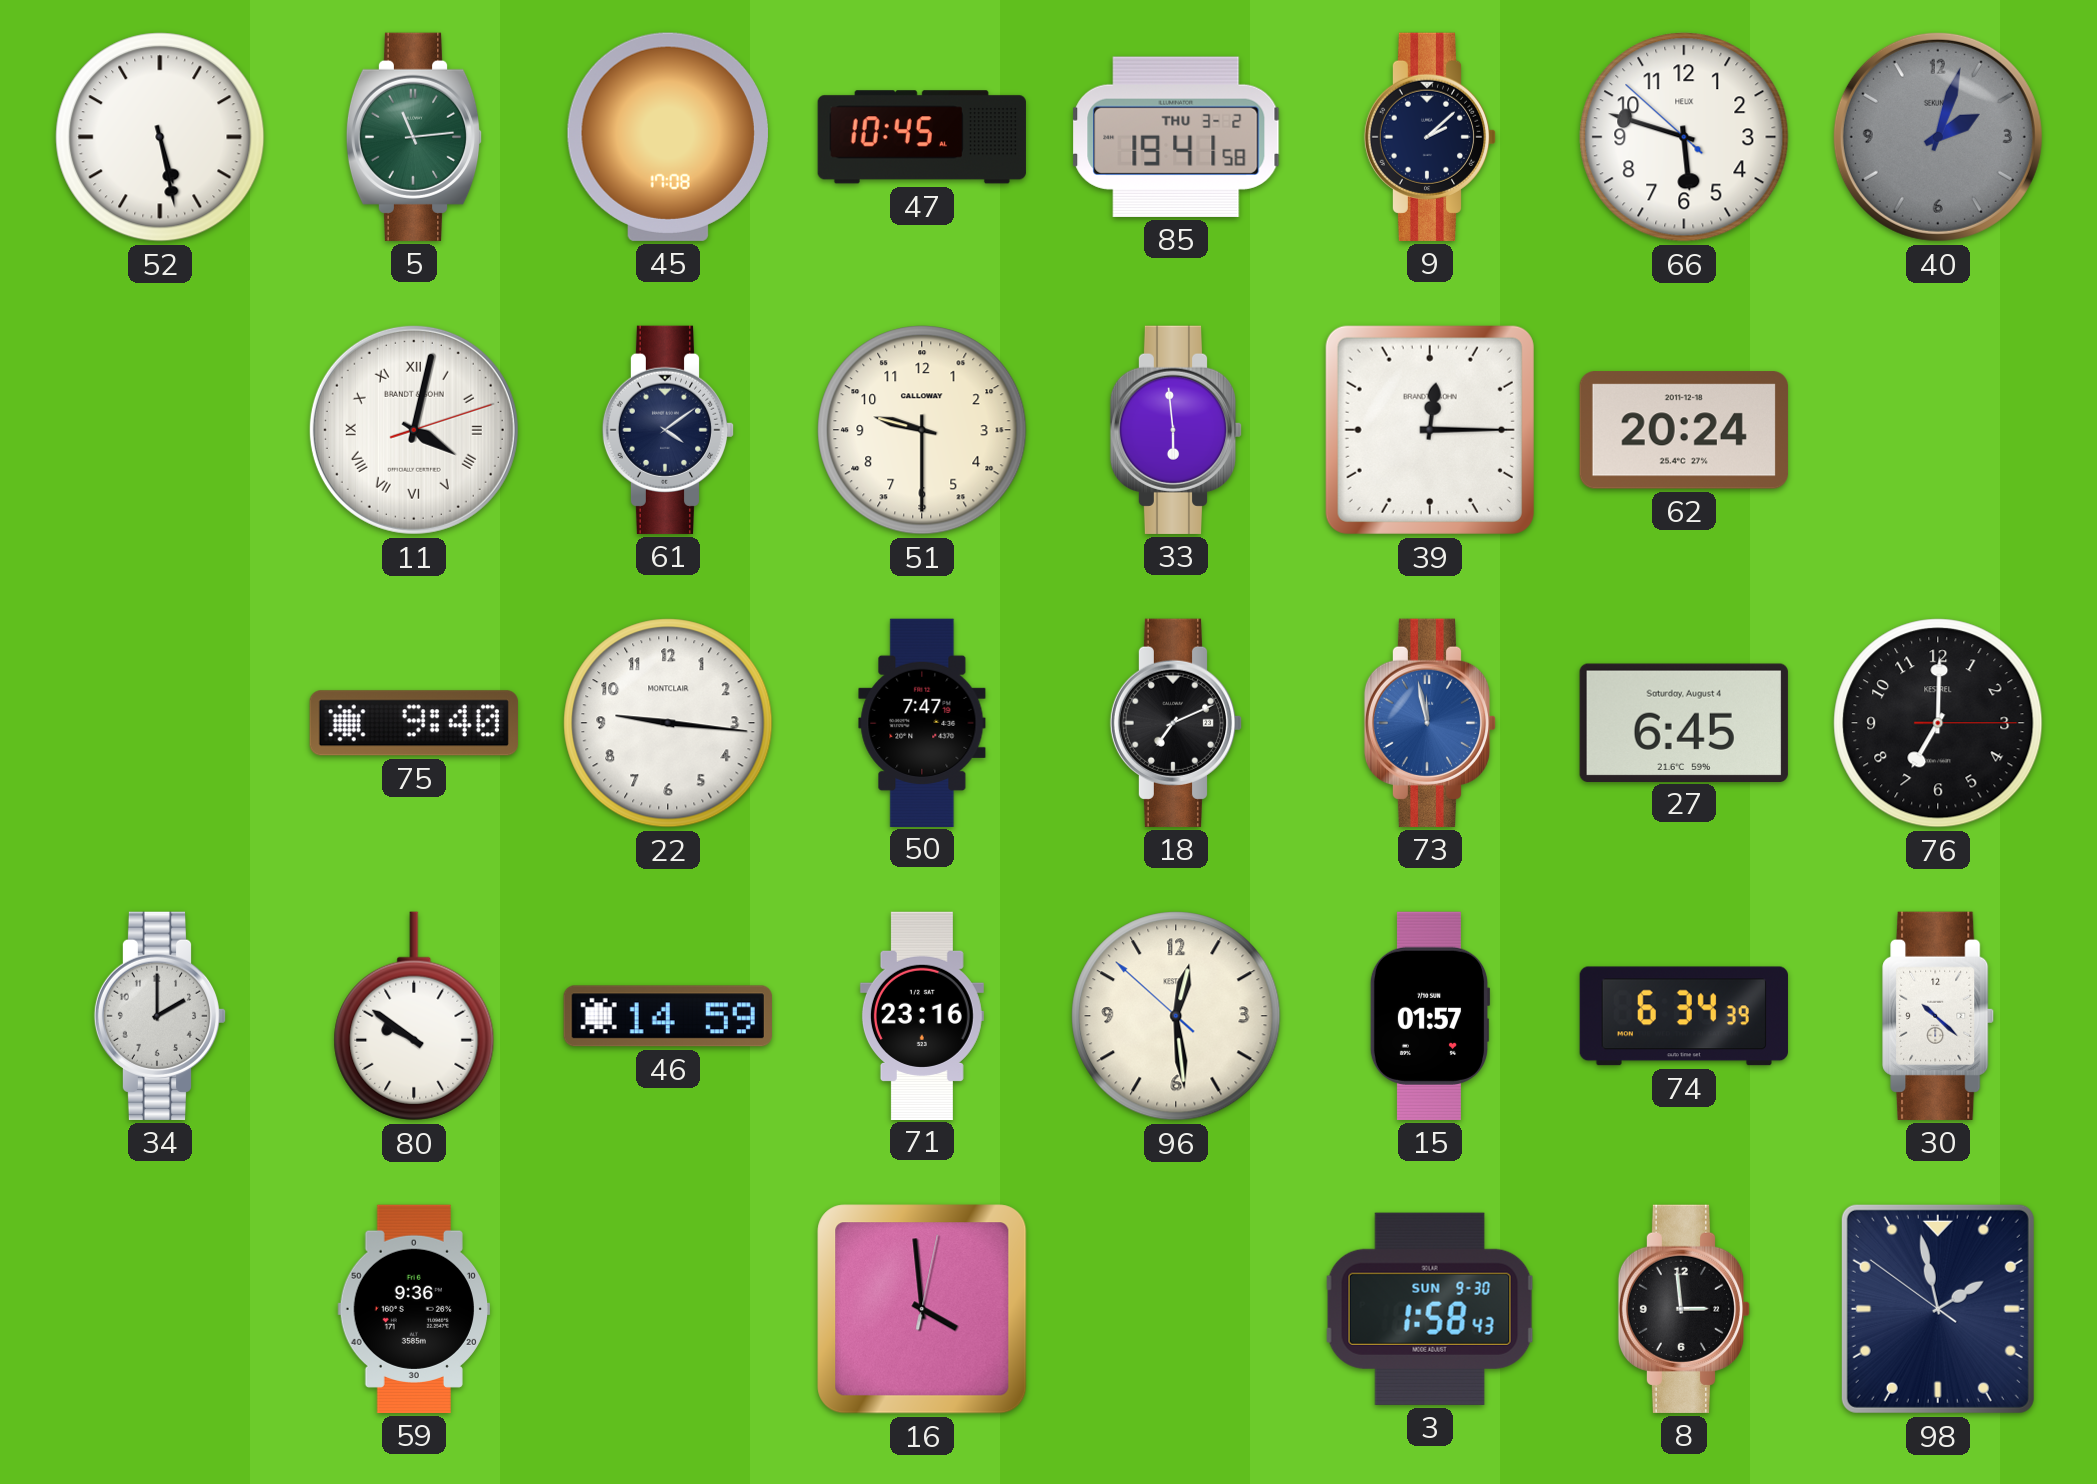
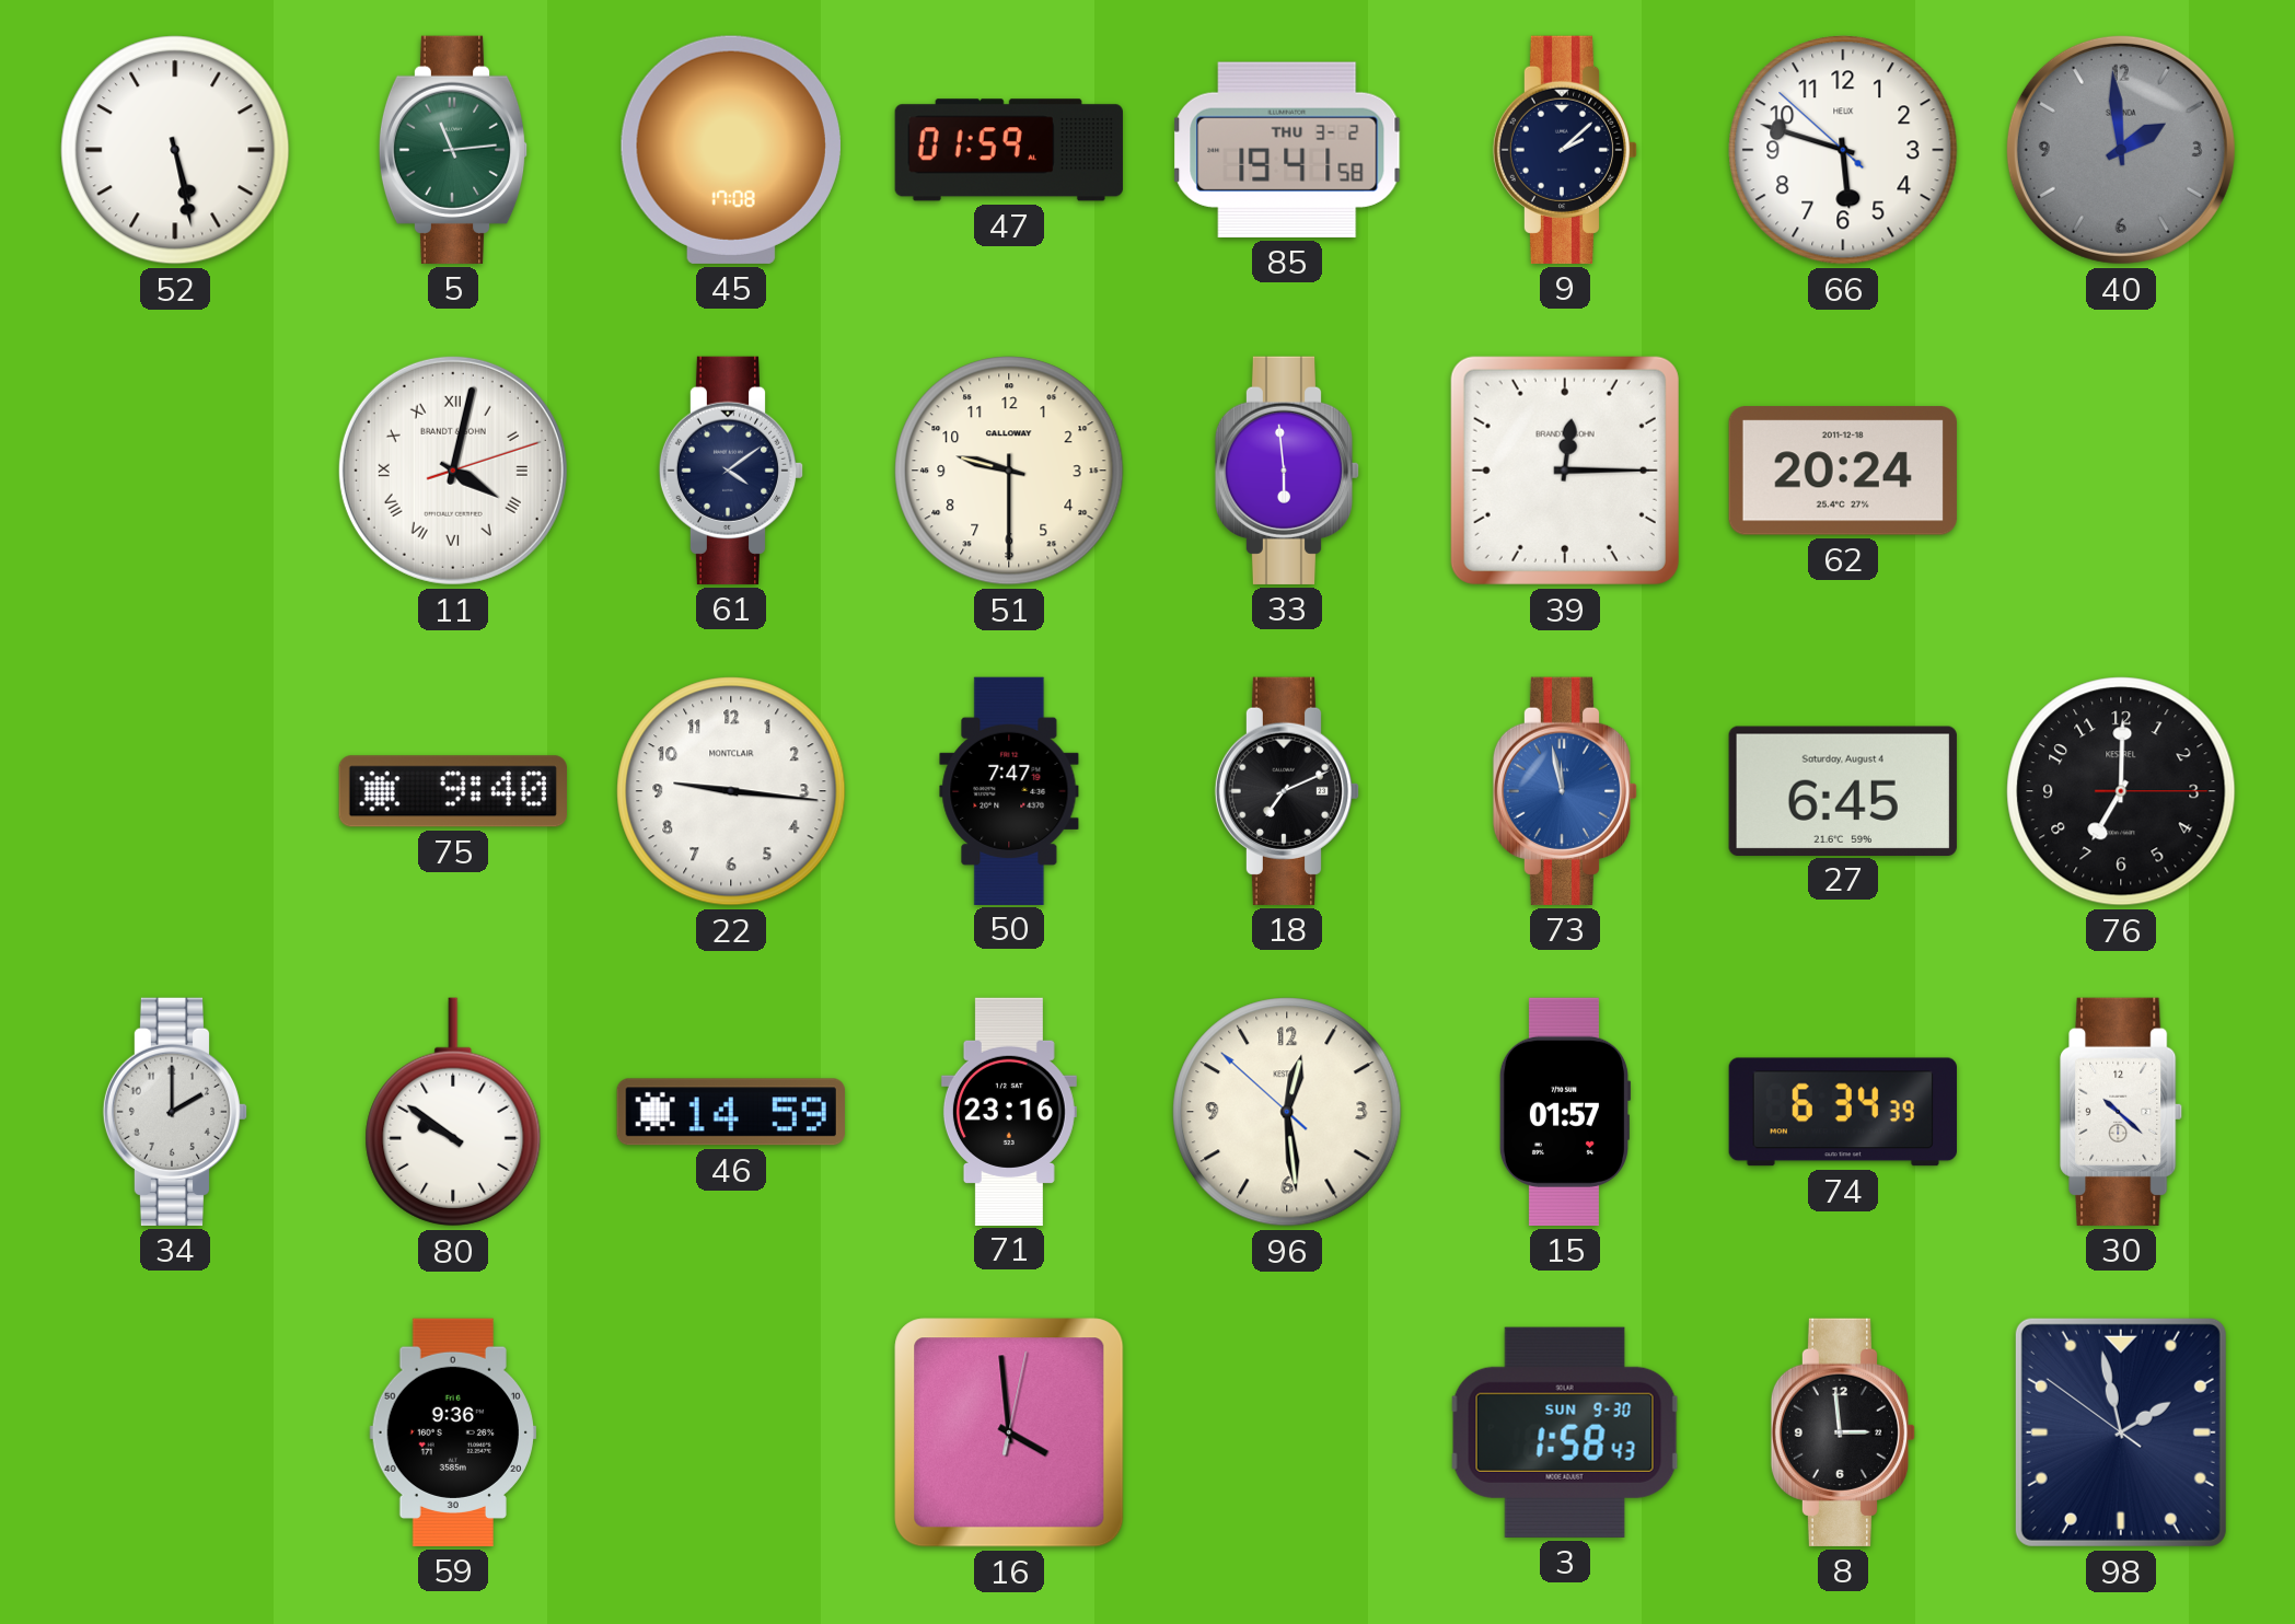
47: 10:45 -> 01:59
40: 2:03 -> 1:59
